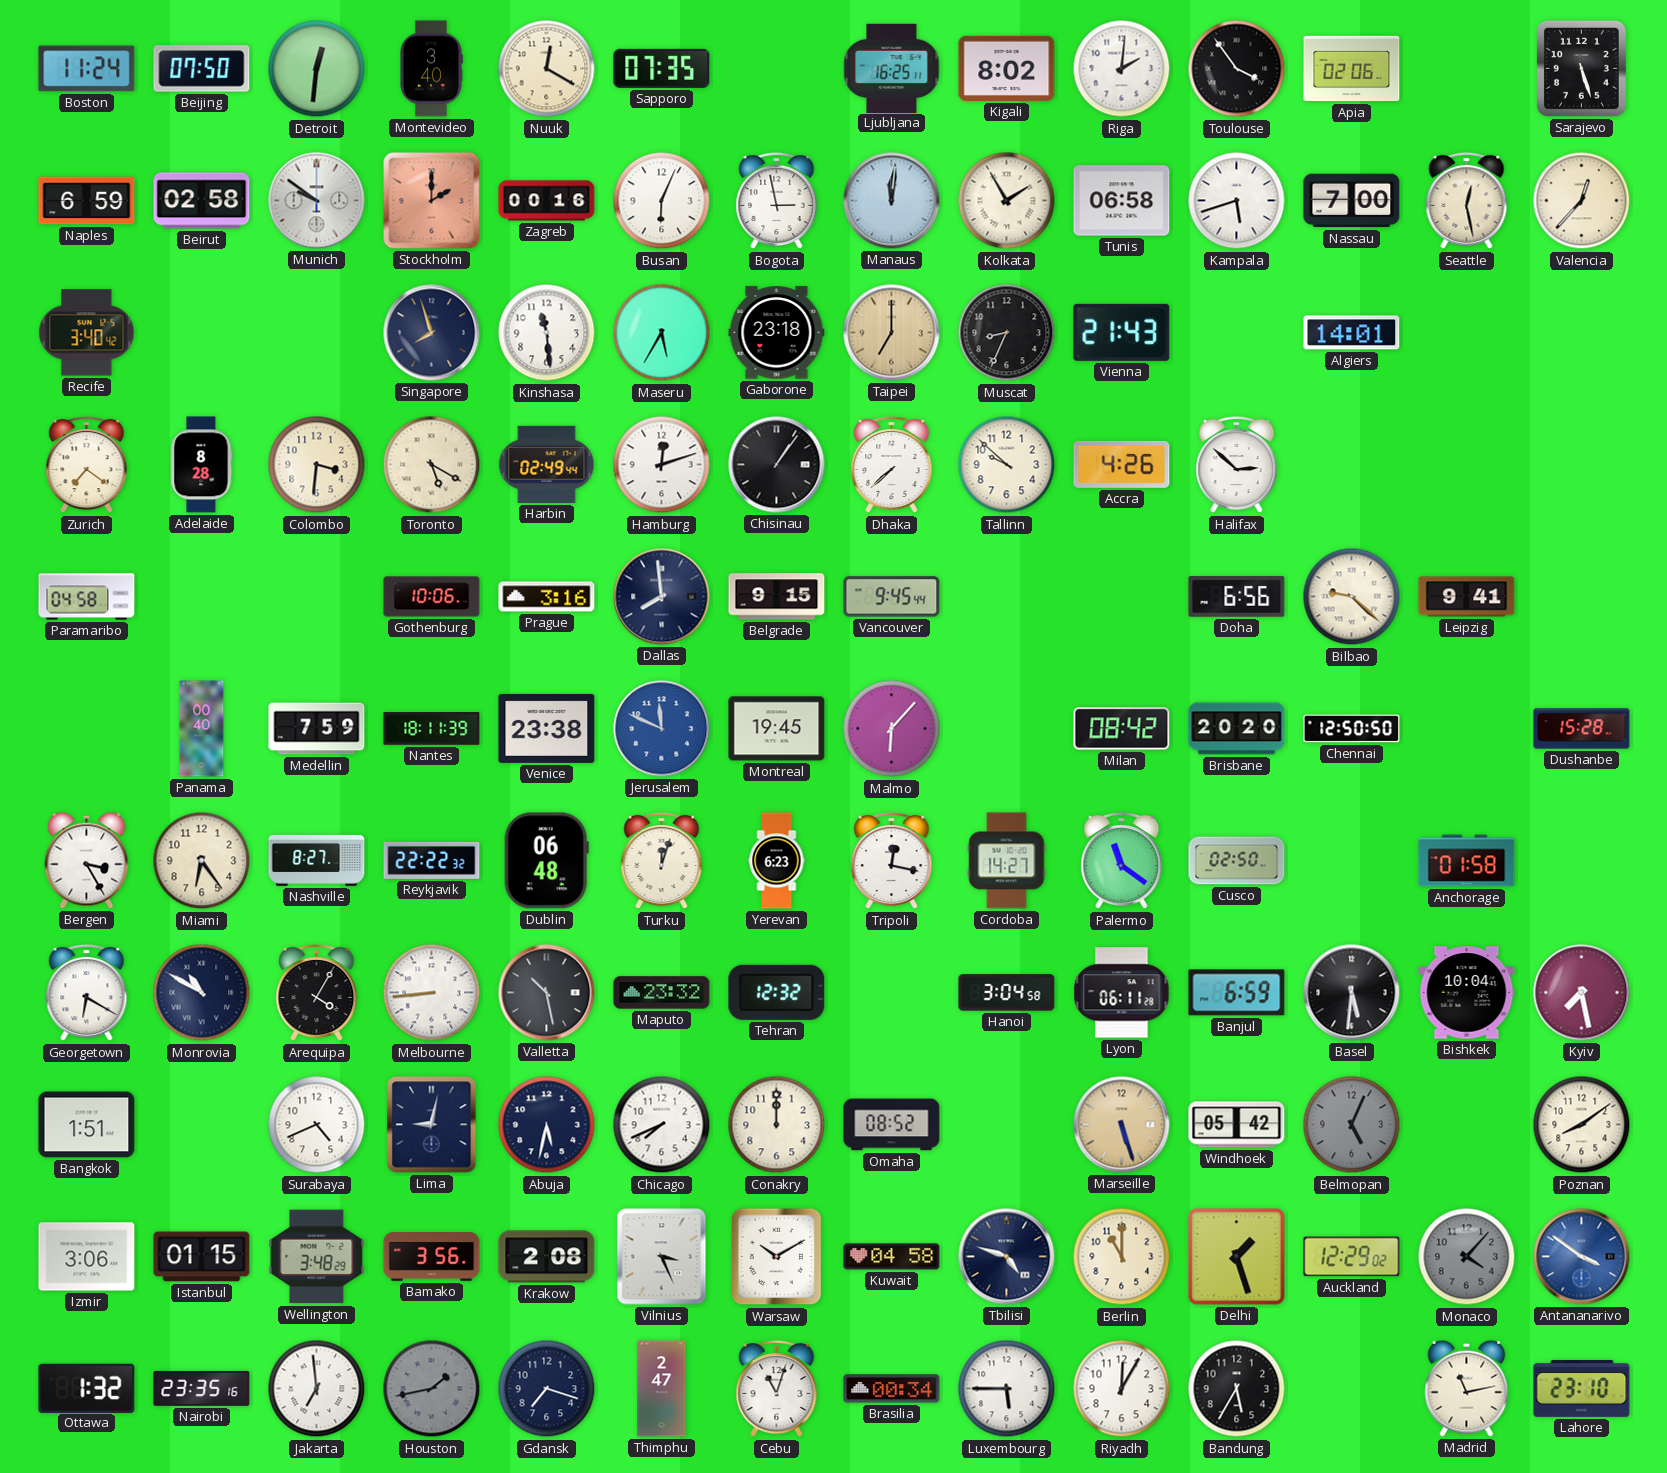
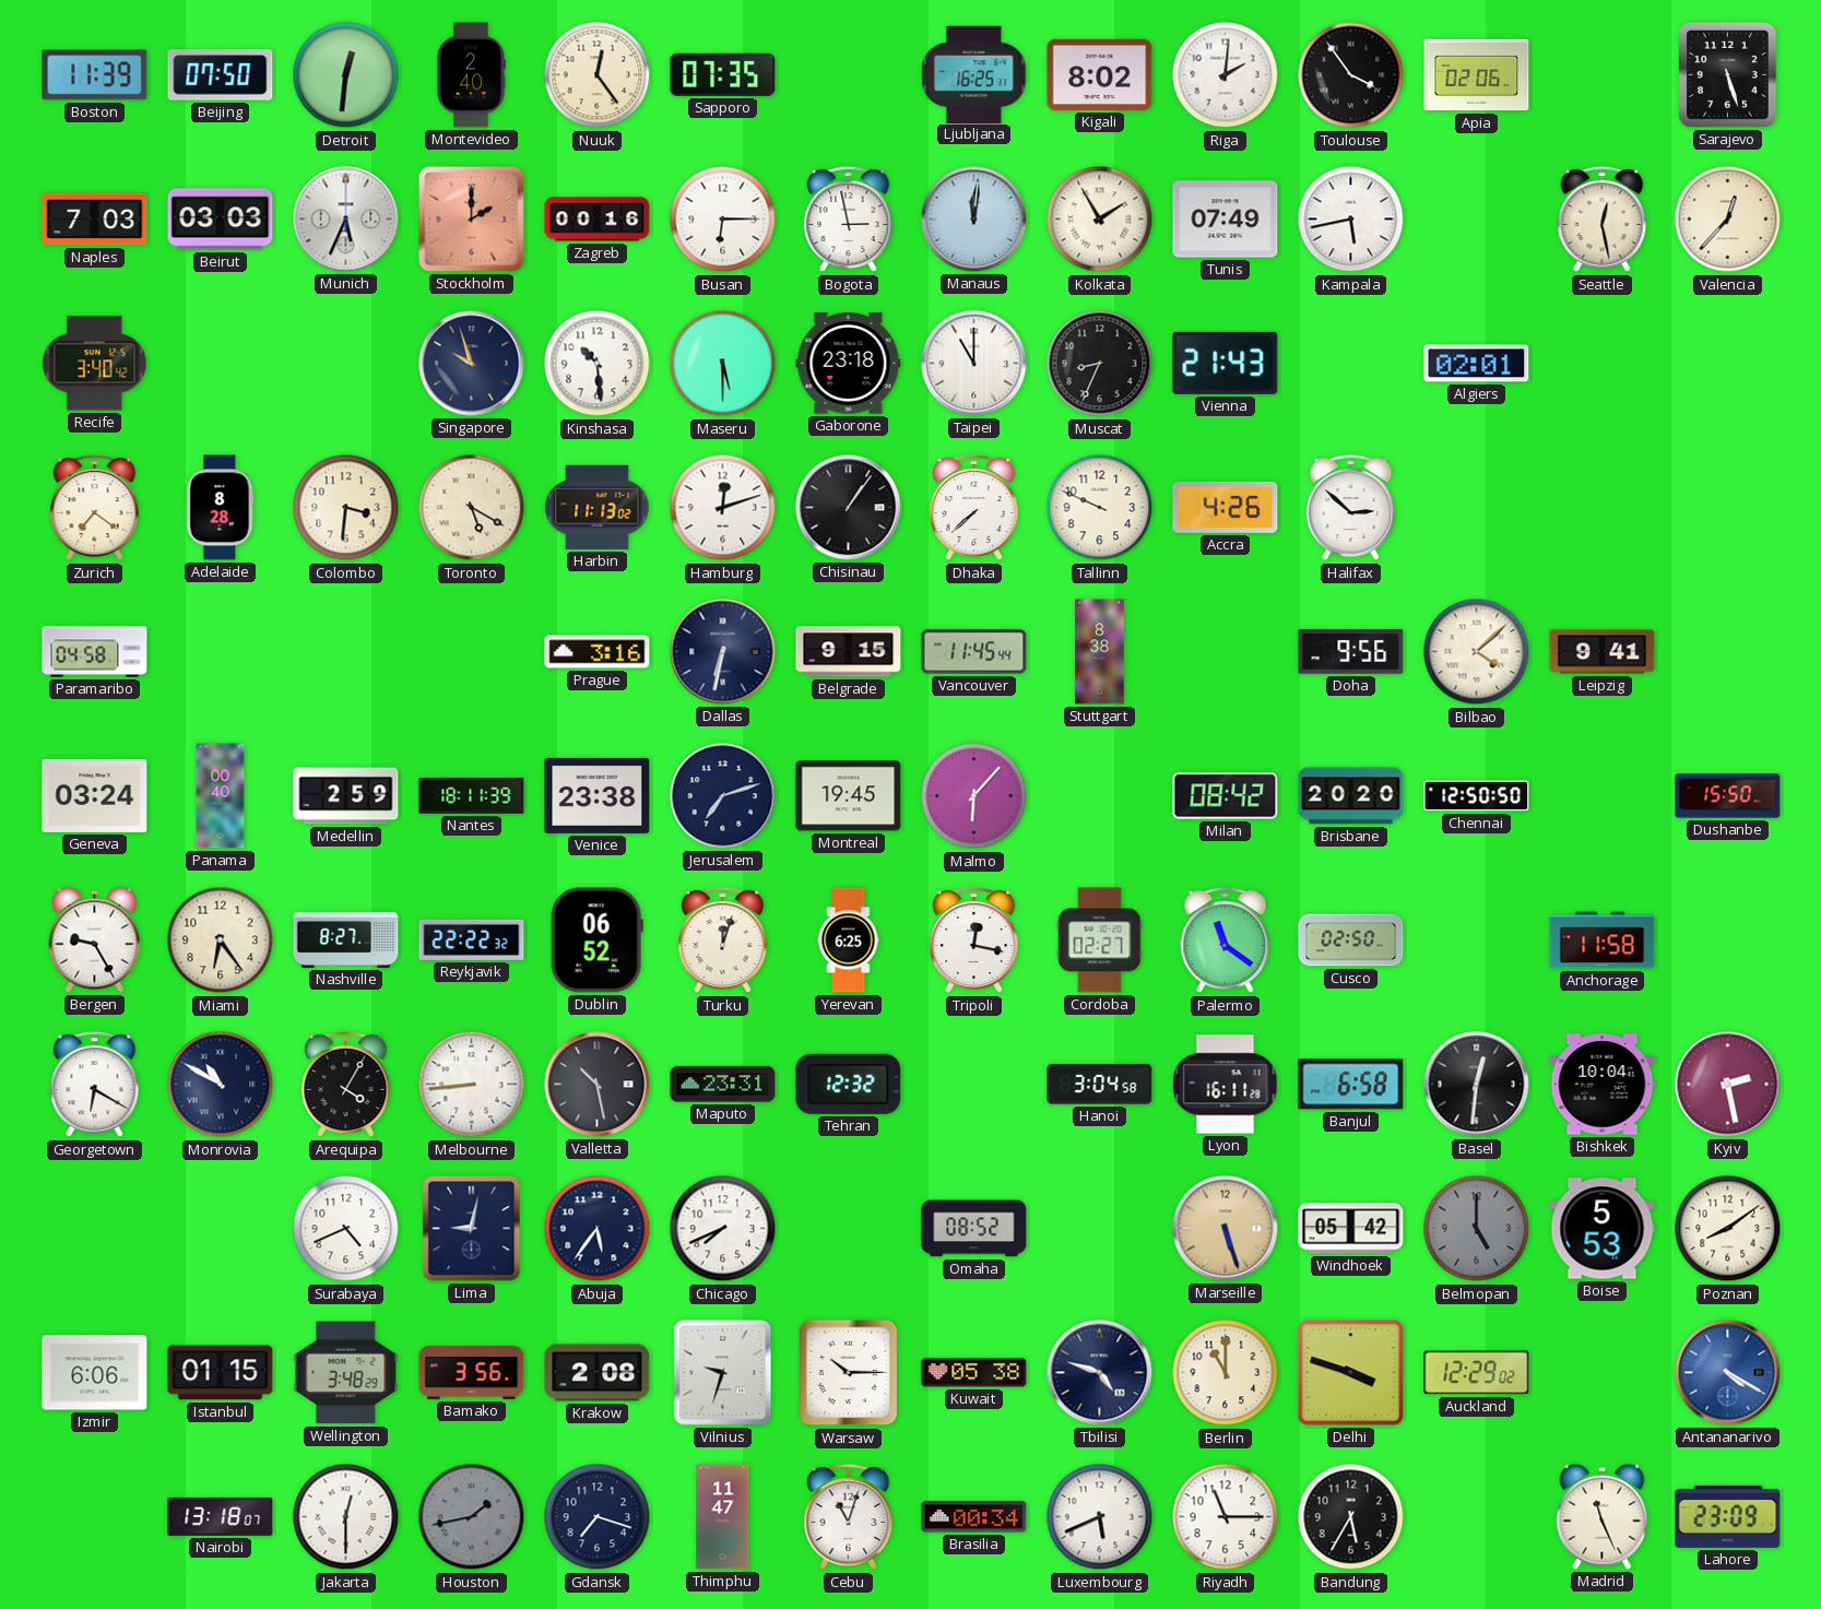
Boston: 11:24 -> 11:39
Montevideo: 3:40 -> 2:40
Nuuk: 12:20 -> 12:24
Naples: 6:59 -> 7:03
Beirut: 02:58 -> 03:03
Munich: 9:51 -> 5:34
Busan: 6:04 -> 6:15
Tunis: 06:58 -> 07:49
Kampala: 5:42 -> 5:43
Nassau: 7:00 -> none
Singapore: 7:57 -> 9:57
Kinshasa: 11:29 -> 10:29
Maseru: 5:35 -> 5:30
Taipei: 7:00 -> 11:00
Taipei dial: champagne -> white
Algiers: 14:01 -> 02:01
Harbin: 02:49 -> 11:13
Tallinn: 9:52 -> 9:49
Gothenburg: 10:06 -> none
Dallas: 7:59 -> 6:32
Vancouver: 9:45 -> 11:45
Stuttgart: none -> 8:38
Doha: 6:56 -> 9:56
Bilbao: 9:22 -> 4:08
Geneva: none -> 03:24
Medellin: 7:59 -> 2:59
Jerusalem: 11:49 -> 7:12
Jerusalem dial: blue -> navy
Dushanbe: 15:28 -> 15:50
Bergen: 3:25 -> 9:25
Dublin: 06:48 -> 06:52
Yerevan: 6:23 -> 6:25
Cordoba: 14:27 -> 02:27
Anchorage: 01:58 -> 11:58
Maputo: 23:32 -> 23:31
Lyon: 06:11 -> 16:11
Banjul: 6:59 -> 6:58
Basel: 5:31 -> 12:31
Kyiv: 7:28 -> 2:28
Bangkok: 1:51 -> none
Abuja: 5:32 -> 5:36
Conakry: 12:00 -> none
Belmopan: 5:04 -> 5:00
Boise: none -> 5:53
Izmir: 3:06 -> 6:06
Vilnius: 3:26 -> 9:33
Warsaw: 10:10 -> 10:15
Kuwait: 04:58 -> 05:38
Delhi: 1:27 -> 3:48
Monaco: 4:07 -> none
Antananarivo: 3:51 -> 4:20
Ottawa: 1:32 -> none
Nairobi: 23:35 -> 13:18
Jakarta: 6:59 -> 12:30
Thimphu: 2:47 -> 11:47
Luxembourg: 5:45 -> 5:41
Riyadh: 12:05 -> 11:15
Madrid: 11:13 -> 11:26
Lahore: 23:10 -> 23:09
